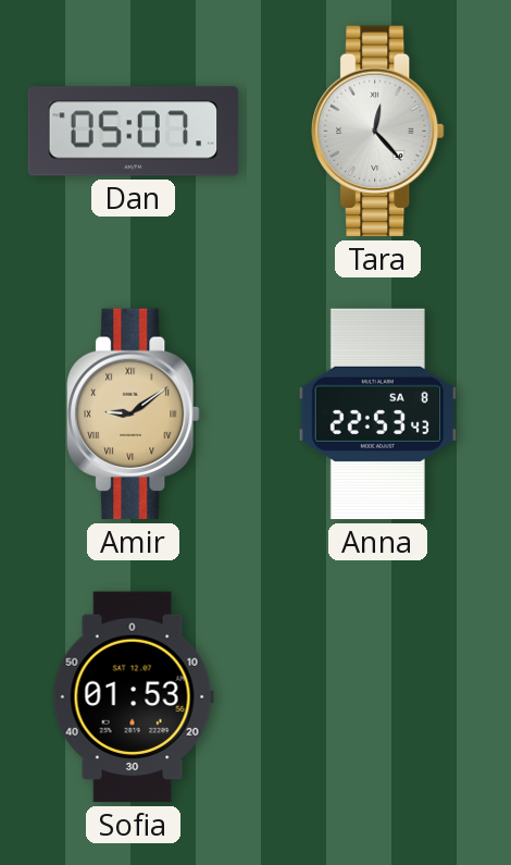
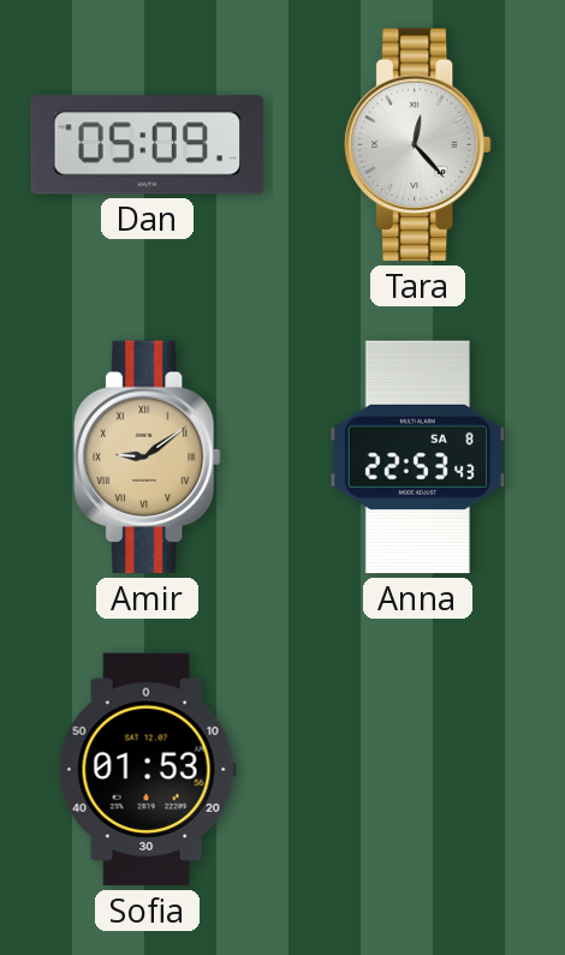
Dan: 05:07 -> 05:09
